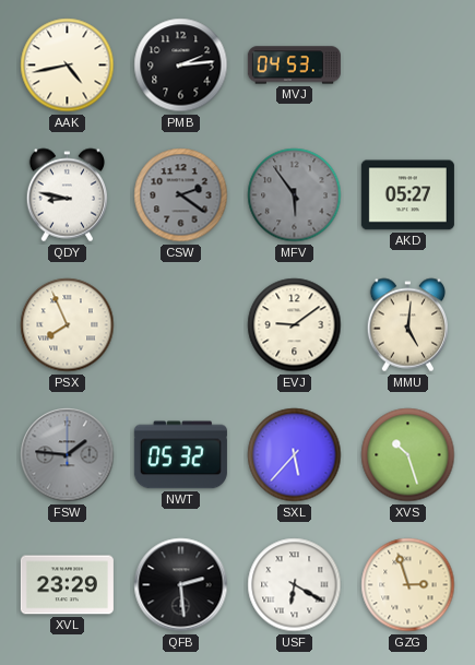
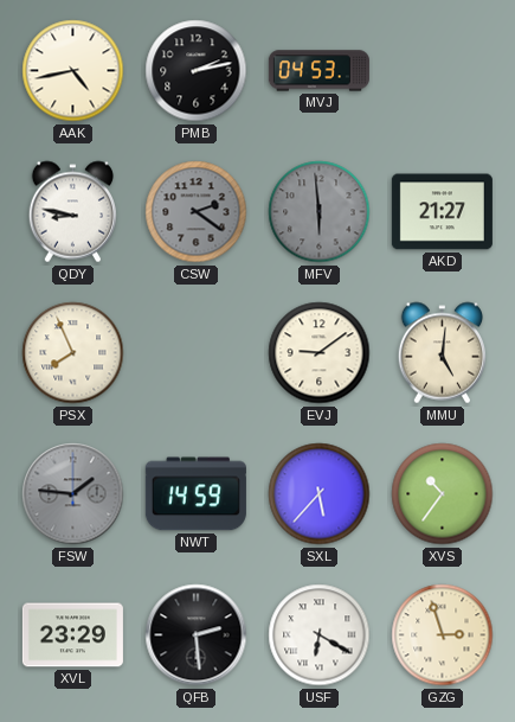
PMB: 2:14 -> 2:13
MFV: 5:54 -> 5:59
AKD: 05:27 -> 21:27
NWT: 05:32 -> 14:59
XVS: 10:27 -> 10:36
